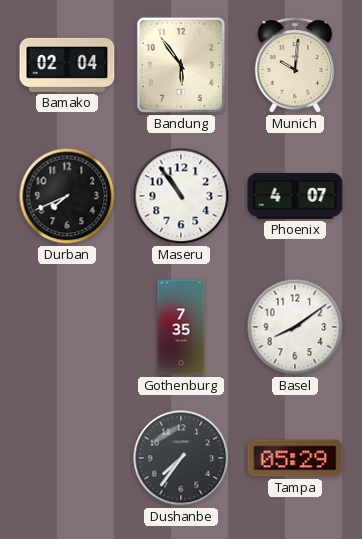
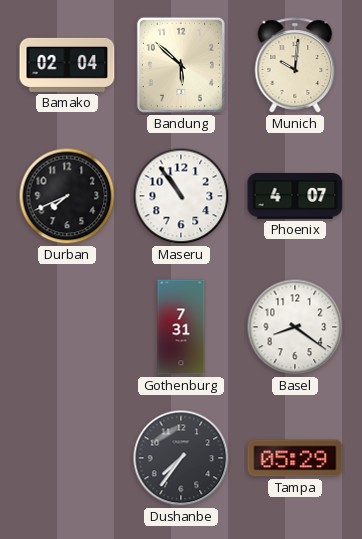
Bandung: 5:54 -> 5:52
Gothenburg: 7:35 -> 7:31
Basel: 8:09 -> 8:21
